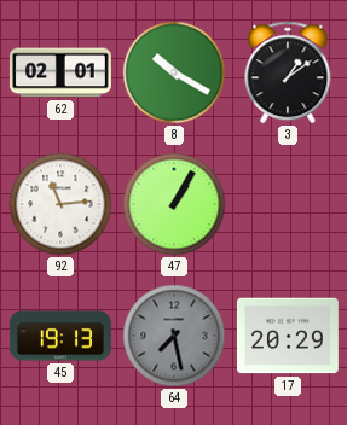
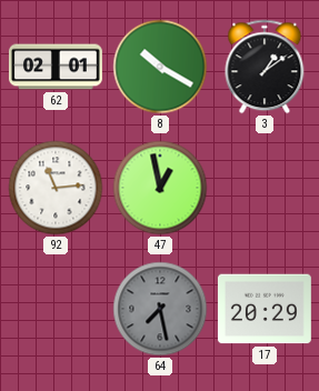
47: 1:05 -> 12:58
45: 19:13 -> none
